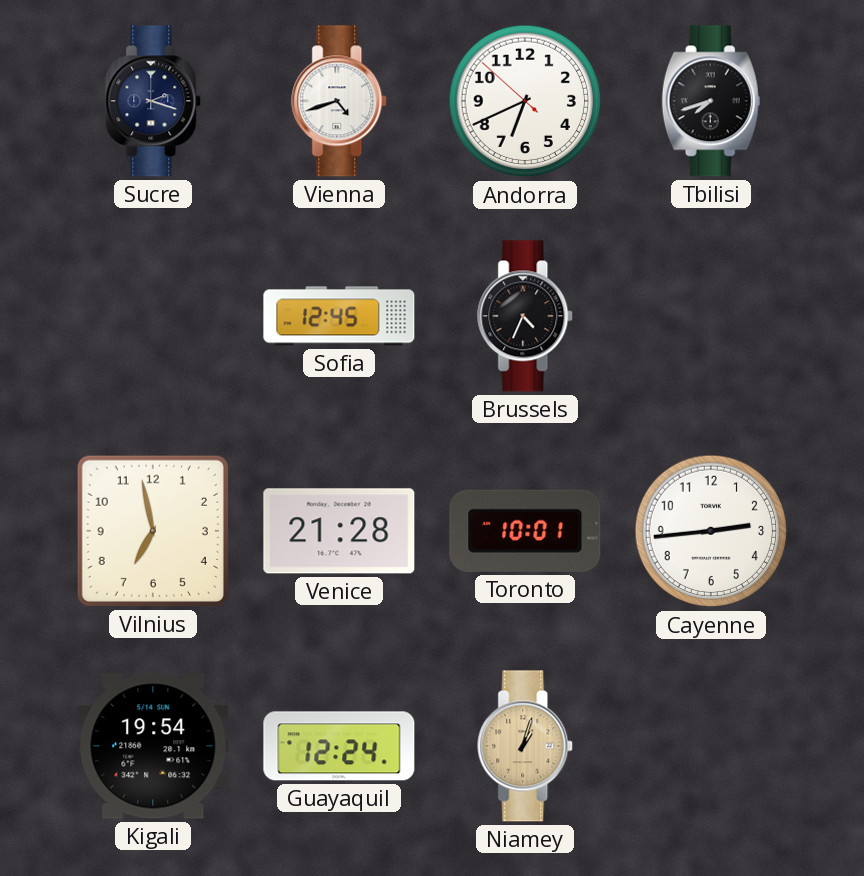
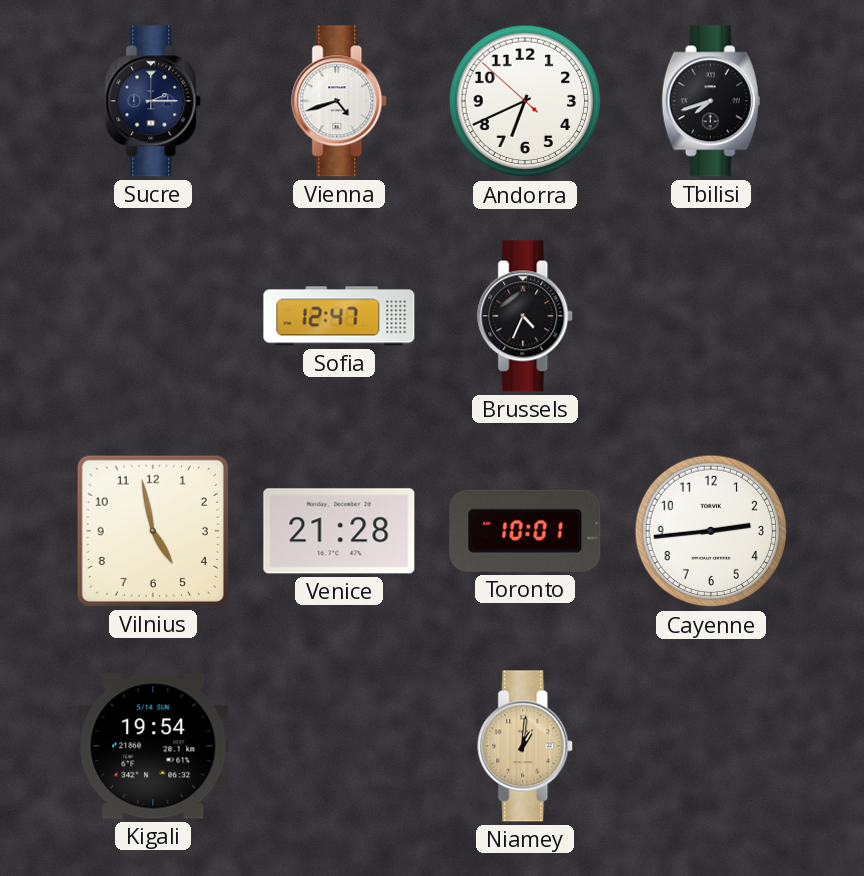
Sucre: 2:18 -> 2:15
Sofia: 12:45 -> 12:47
Vilnius: 6:58 -> 4:58
Guayaquil: 12:24 -> none
Niamey: 1:03 -> 1:01
